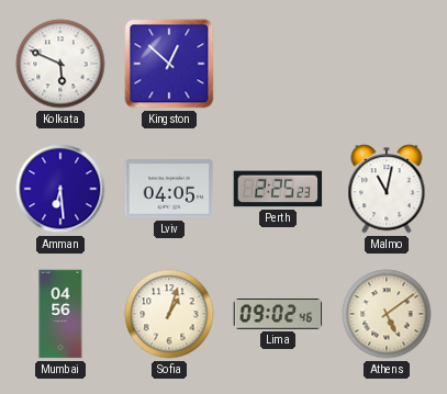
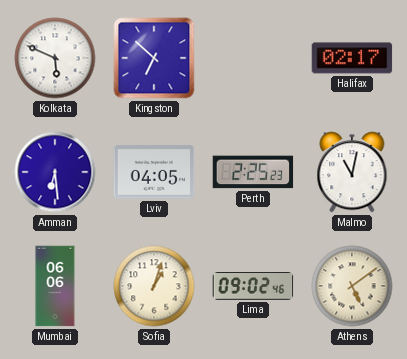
Kingston: 12:52 -> 6:52
Halifax: none -> 02:17
Mumbai: 04:56 -> 06:06
